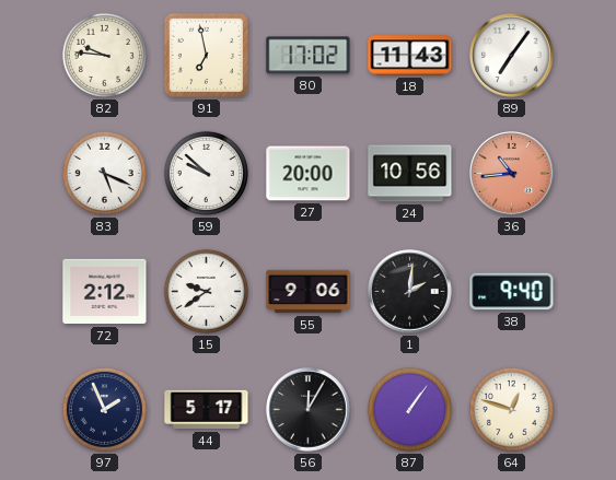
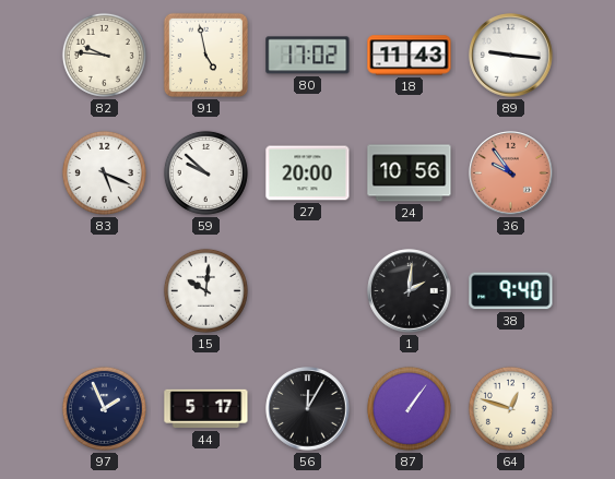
91: 6:58 -> 4:58
89: 7:06 -> 9:16
36: 10:44 -> 9:54
72: 2:12 -> none
15: 9:39 -> 10:01
55: 9:06 -> none
